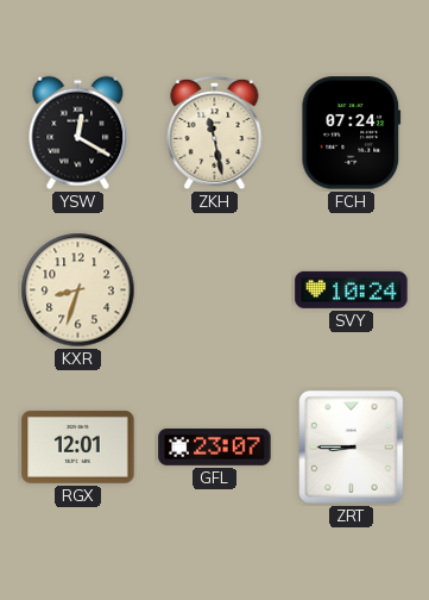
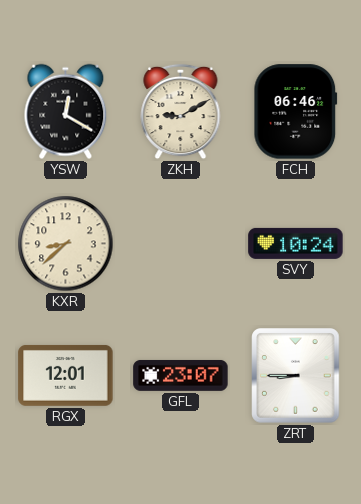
ZKH: 11:28 -> 9:10
FCH: 07:24 -> 06:46
KXR: 8:33 -> 8:38
